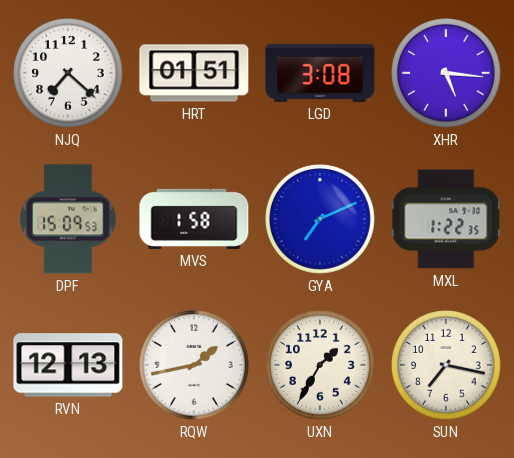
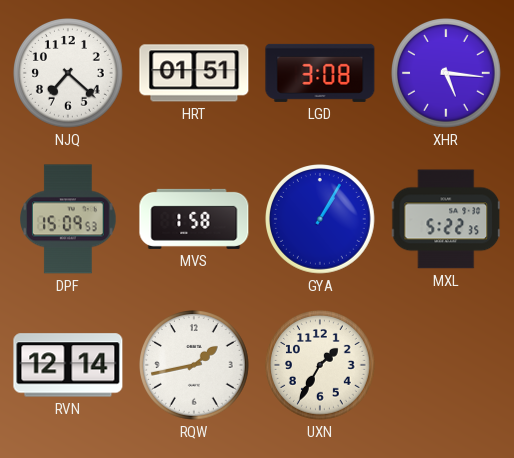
GYA: 7:11 -> 1:05
MXL: 1:22 -> 5:22
RVN: 12:13 -> 12:14
SUN: 7:17 -> none
